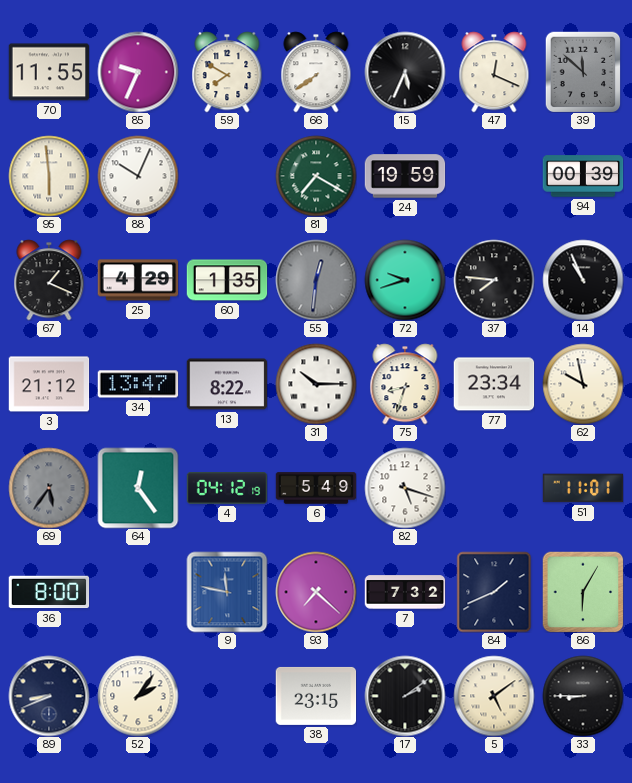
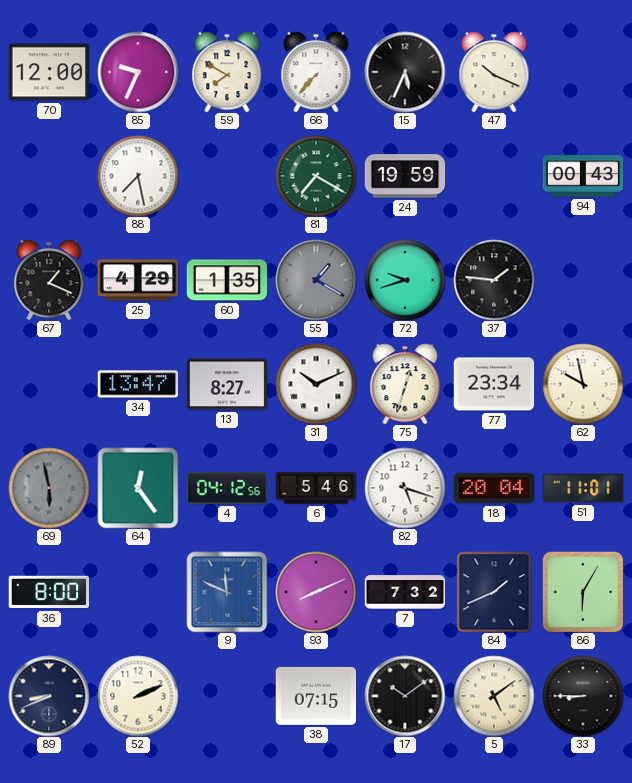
70: 11:55 -> 12:00
66: 7:39 -> 7:37
47: 12:19 -> 10:19
39: 11:52 -> none
95: 5:59 -> none
88: 10:04 -> 7:28
94: 00:39 -> 00:43
55: 12:31 -> 1:20
37: 7:46 -> 1:46
14: 10:56 -> none
3: 21:12 -> none
13: 8:22 -> 8:27
31: 10:15 -> 10:11
75: 8:33 -> 12:33
69: 5:36 -> 5:58
4: 04:12:19 -> 04:12:56
6: 5:49 -> 5:46
18: none -> 20:04
9: 11:47 -> 11:49
93: 7:22 -> 8:11
52: 2:06 -> 2:11
38: 23:15 -> 07:15
17: 2:09 -> 10:09
